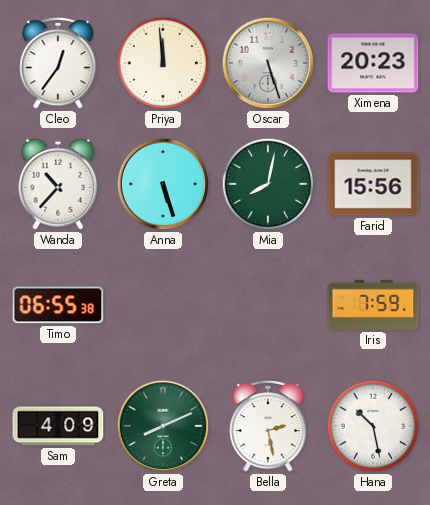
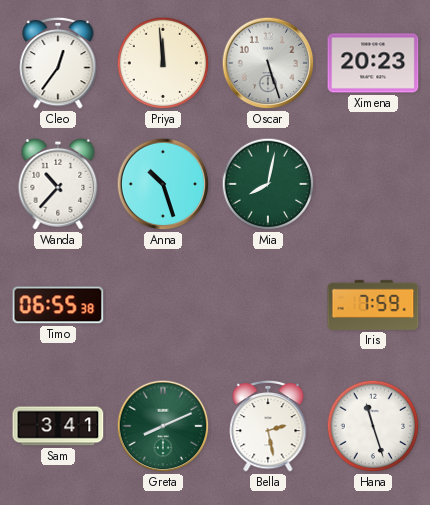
Anna: 5:27 -> 10:27
Farid: 15:56 -> none
Sam: 4:09 -> 3:41
Hana: 10:28 -> 11:27
